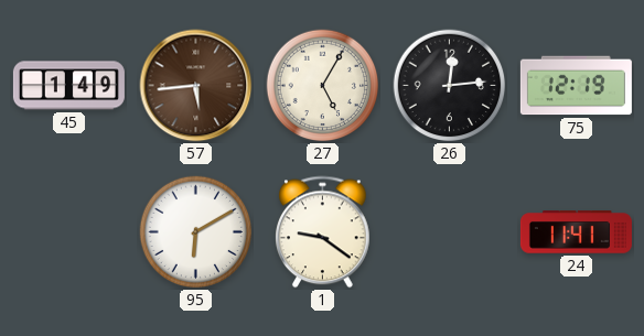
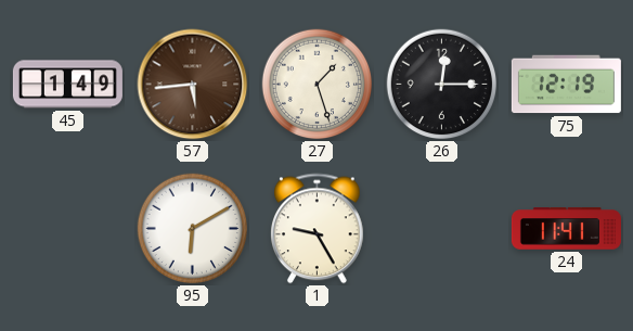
27: 5:05 -> 1:27
26: 12:14 -> 12:15
1: 9:21 -> 9:25
